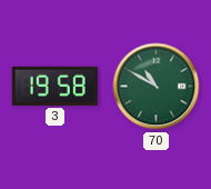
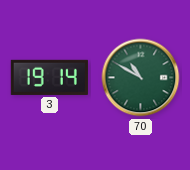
3: 19:58 -> 19:14
